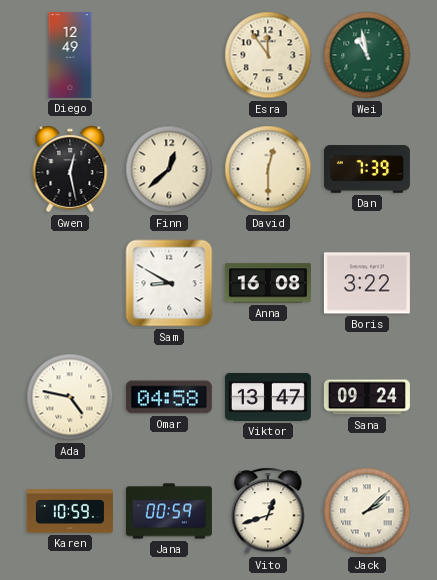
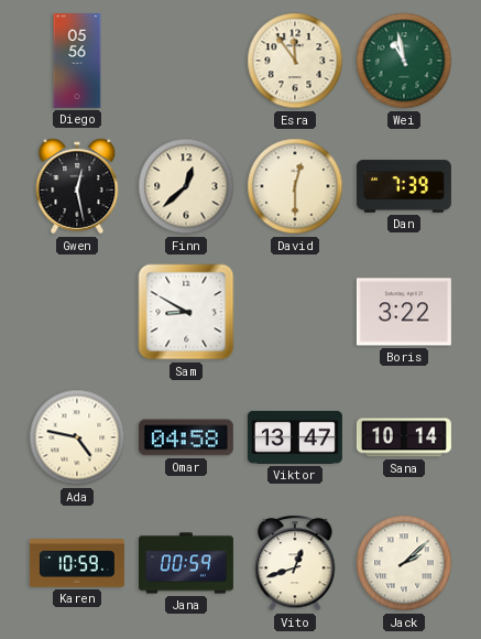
Diego: 12:49 -> 05:56
Anna: 16:08 -> none
Sana: 09:24 -> 10:14
